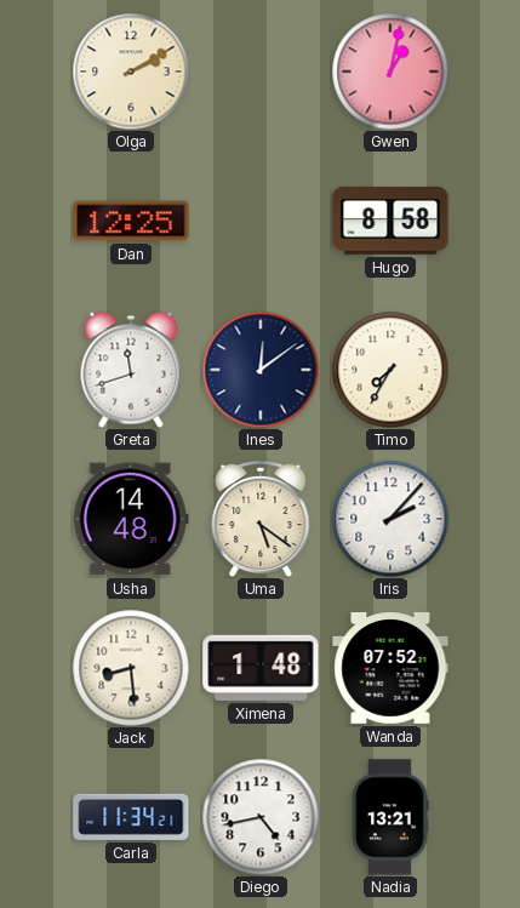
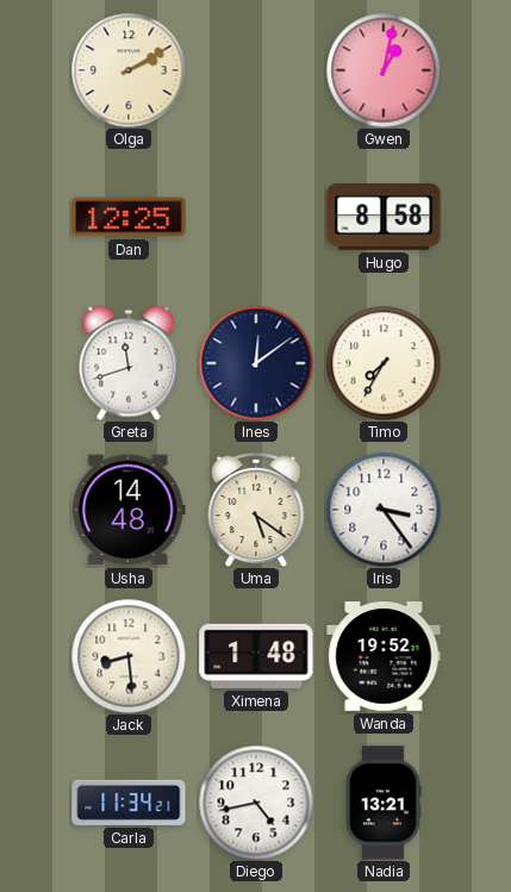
Iris: 2:07 -> 3:24
Wanda: 07:52 -> 19:52
